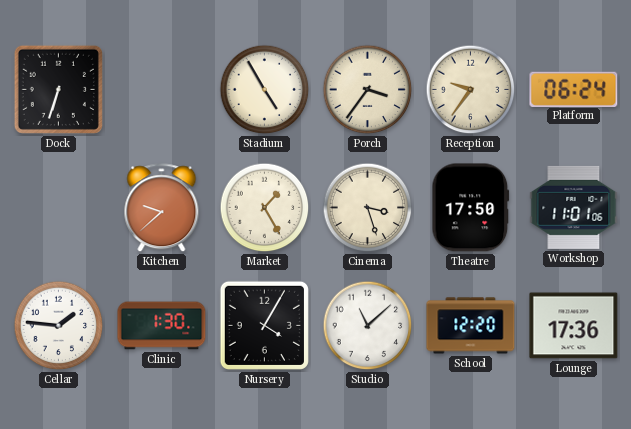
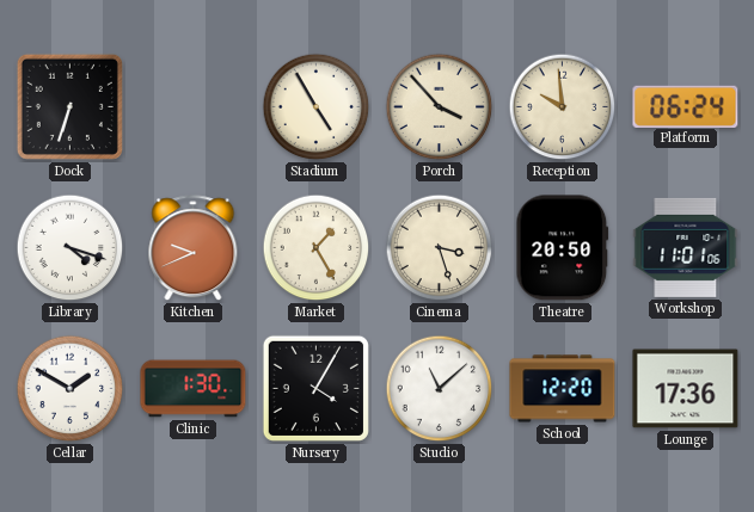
Porch: 3:36 -> 3:53
Reception: 9:36 -> 9:59
Library: none -> 4:18
Kitchen: 9:38 -> 9:41
Theatre: 17:50 -> 20:50
Cellar: 1:46 -> 1:50
